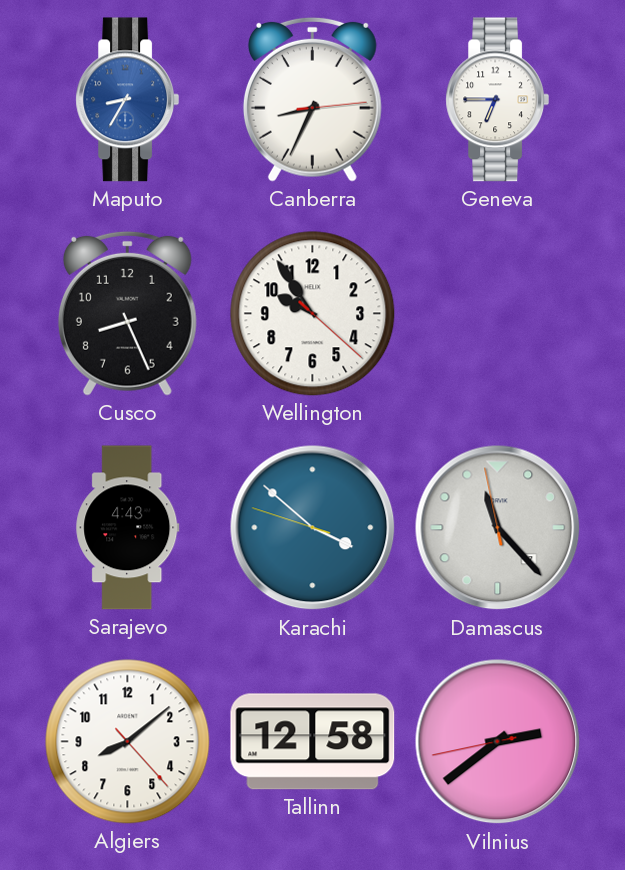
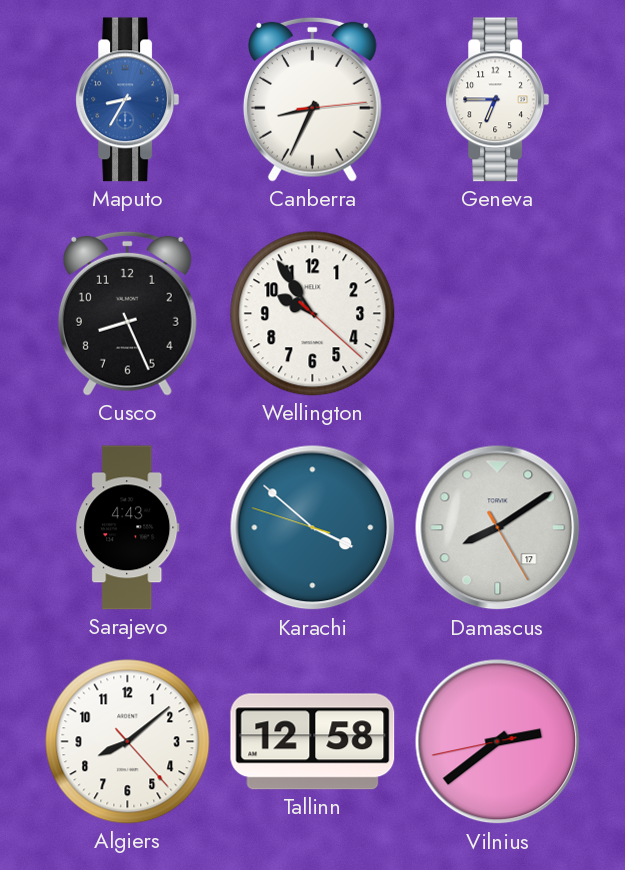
Damascus: 11:22 -> 8:09
